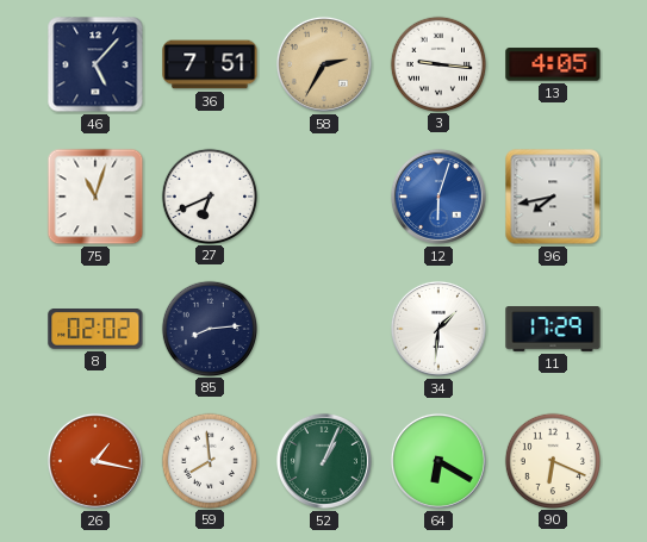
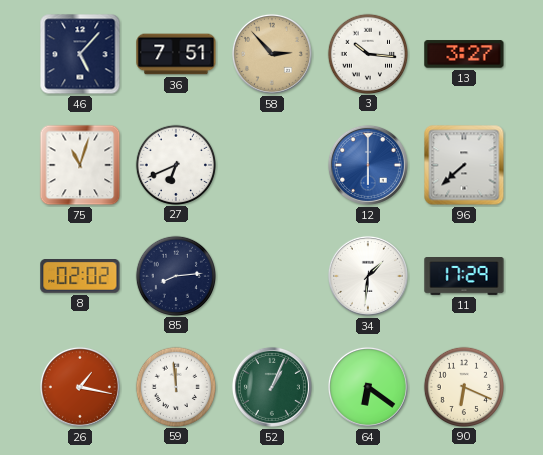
58: 2:35 -> 2:53
3: 9:16 -> 10:16
13: 4:05 -> 3:27
12: 6:03 -> 6:00
96: 7:43 -> 7:38
59: 7:59 -> 11:59
64: 6:20 -> 6:21
